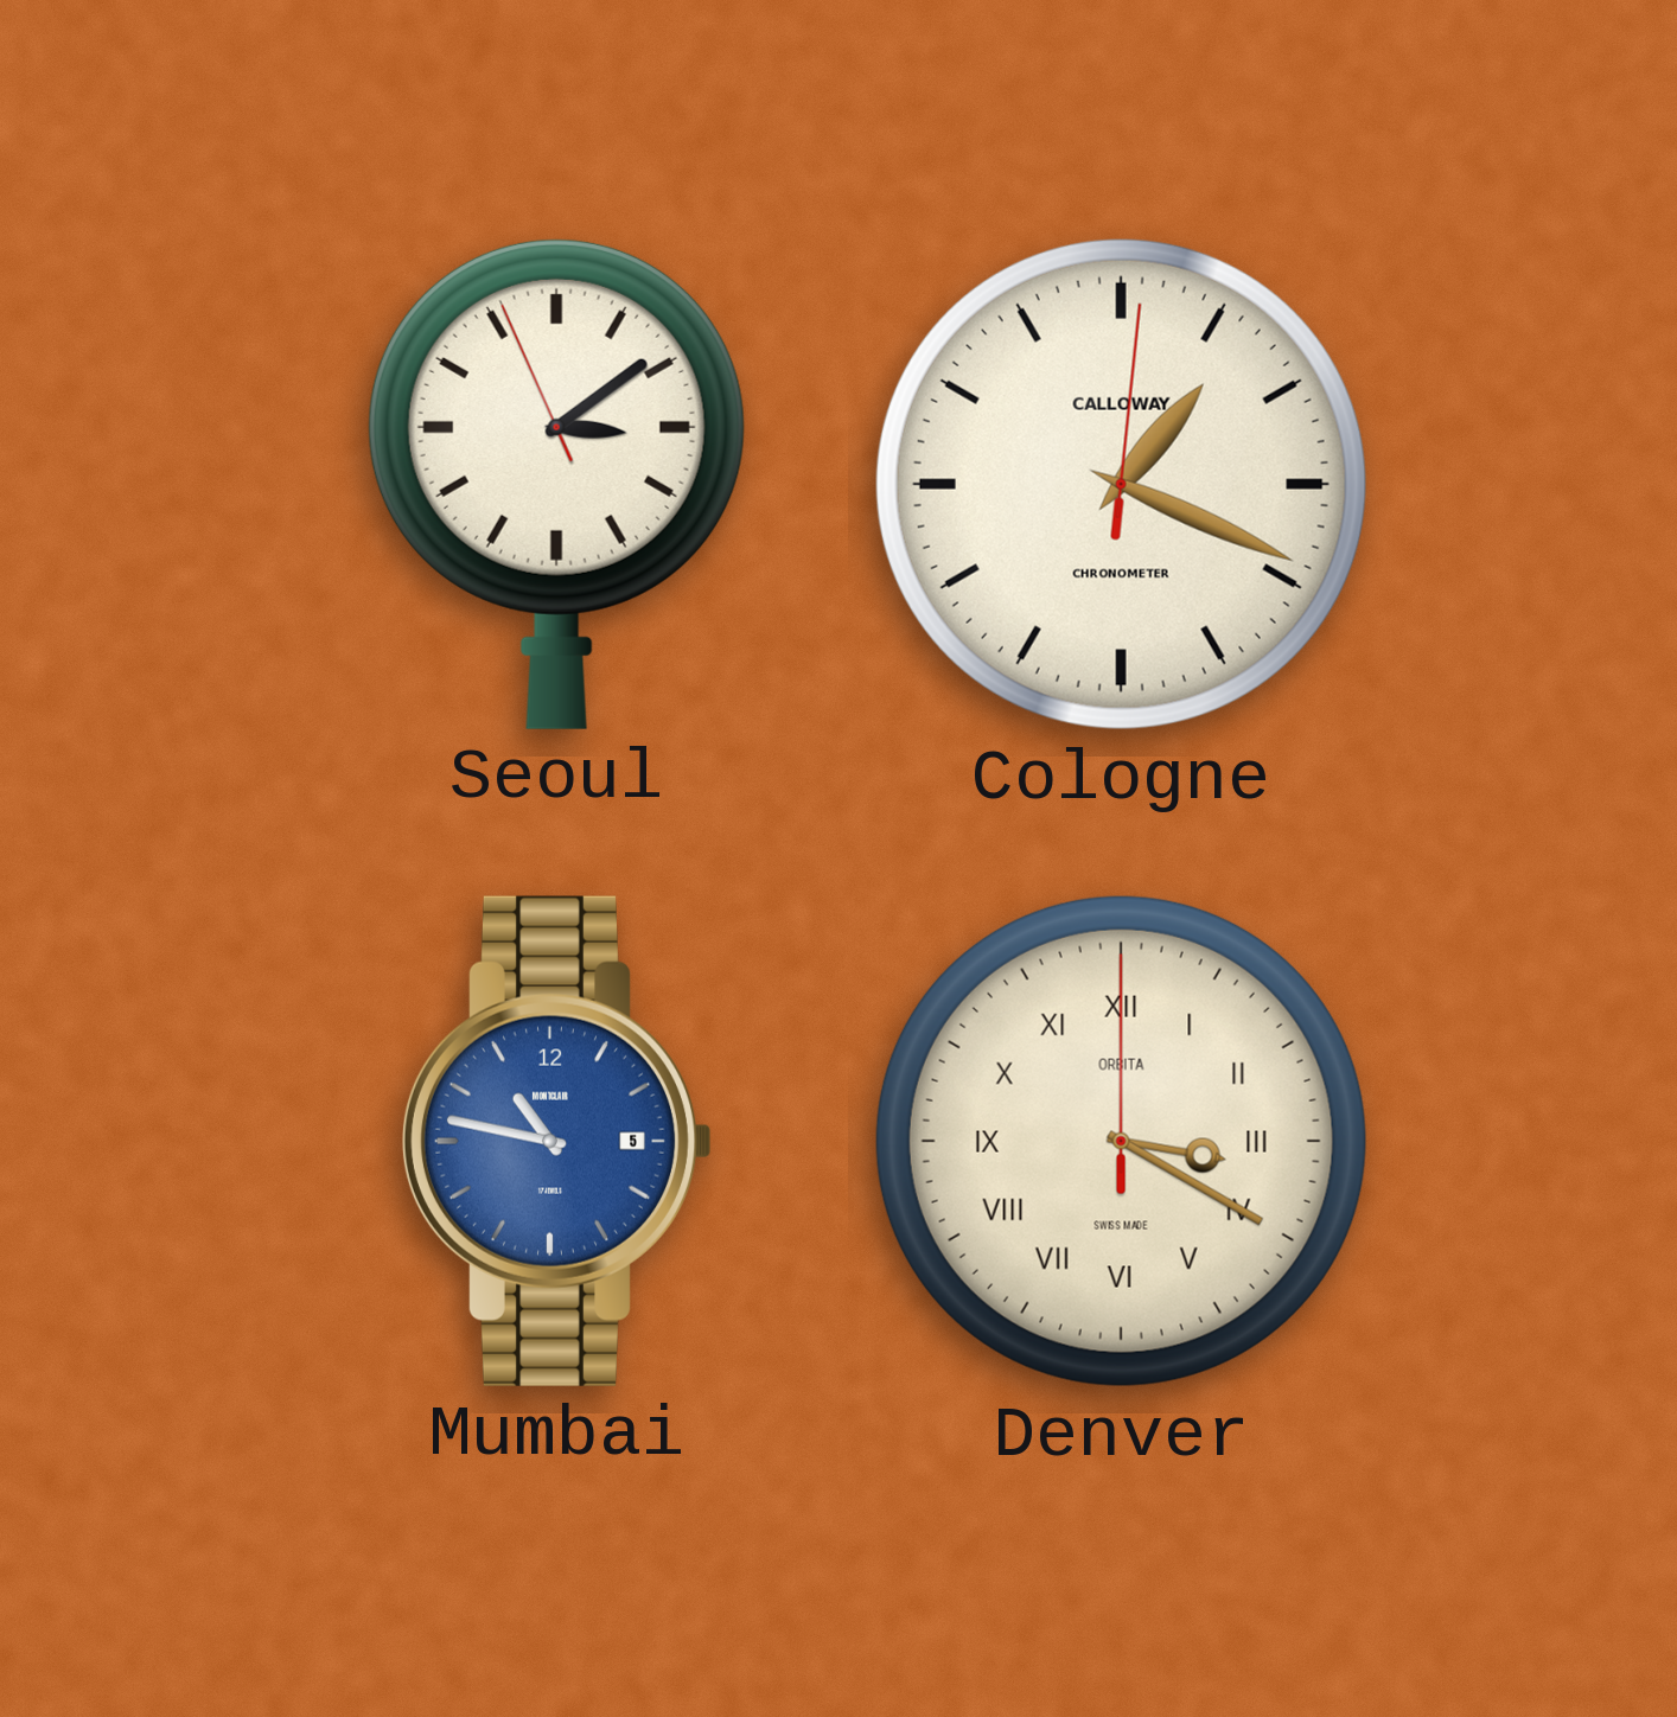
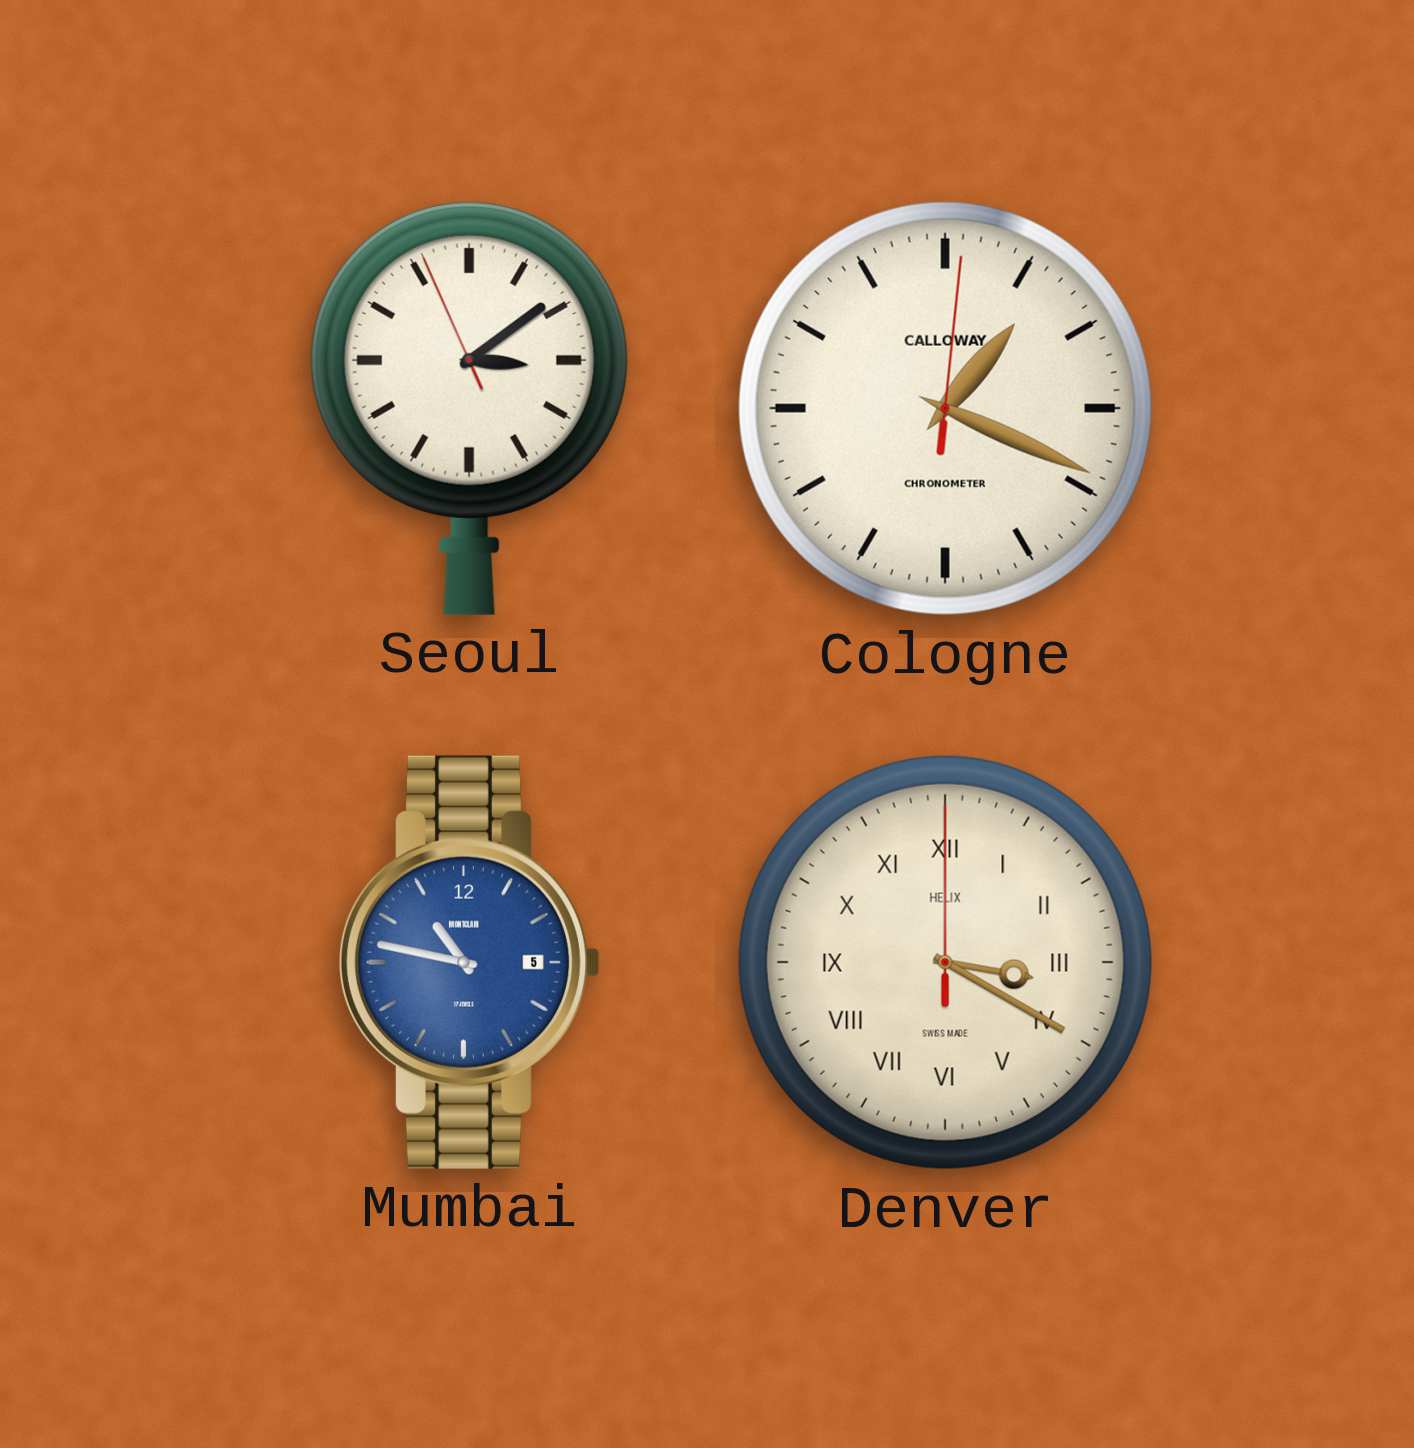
Denver brand: ORBITA -> HELIX
